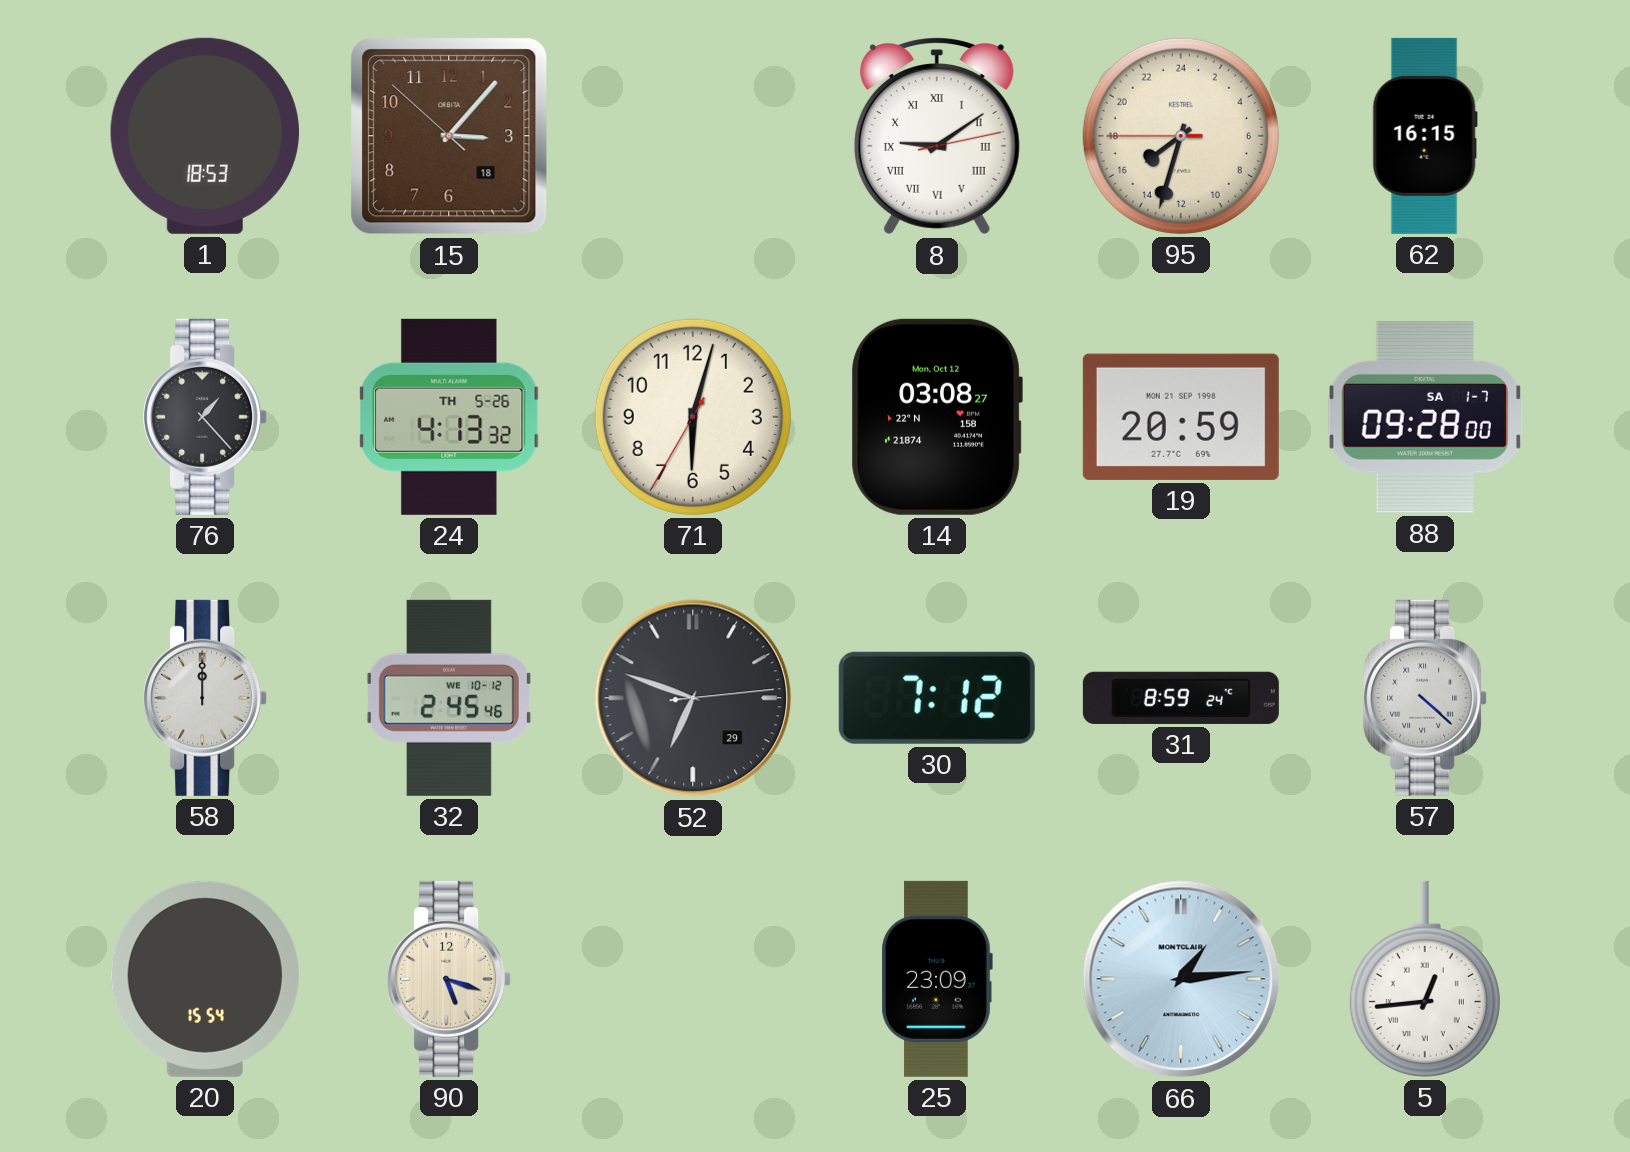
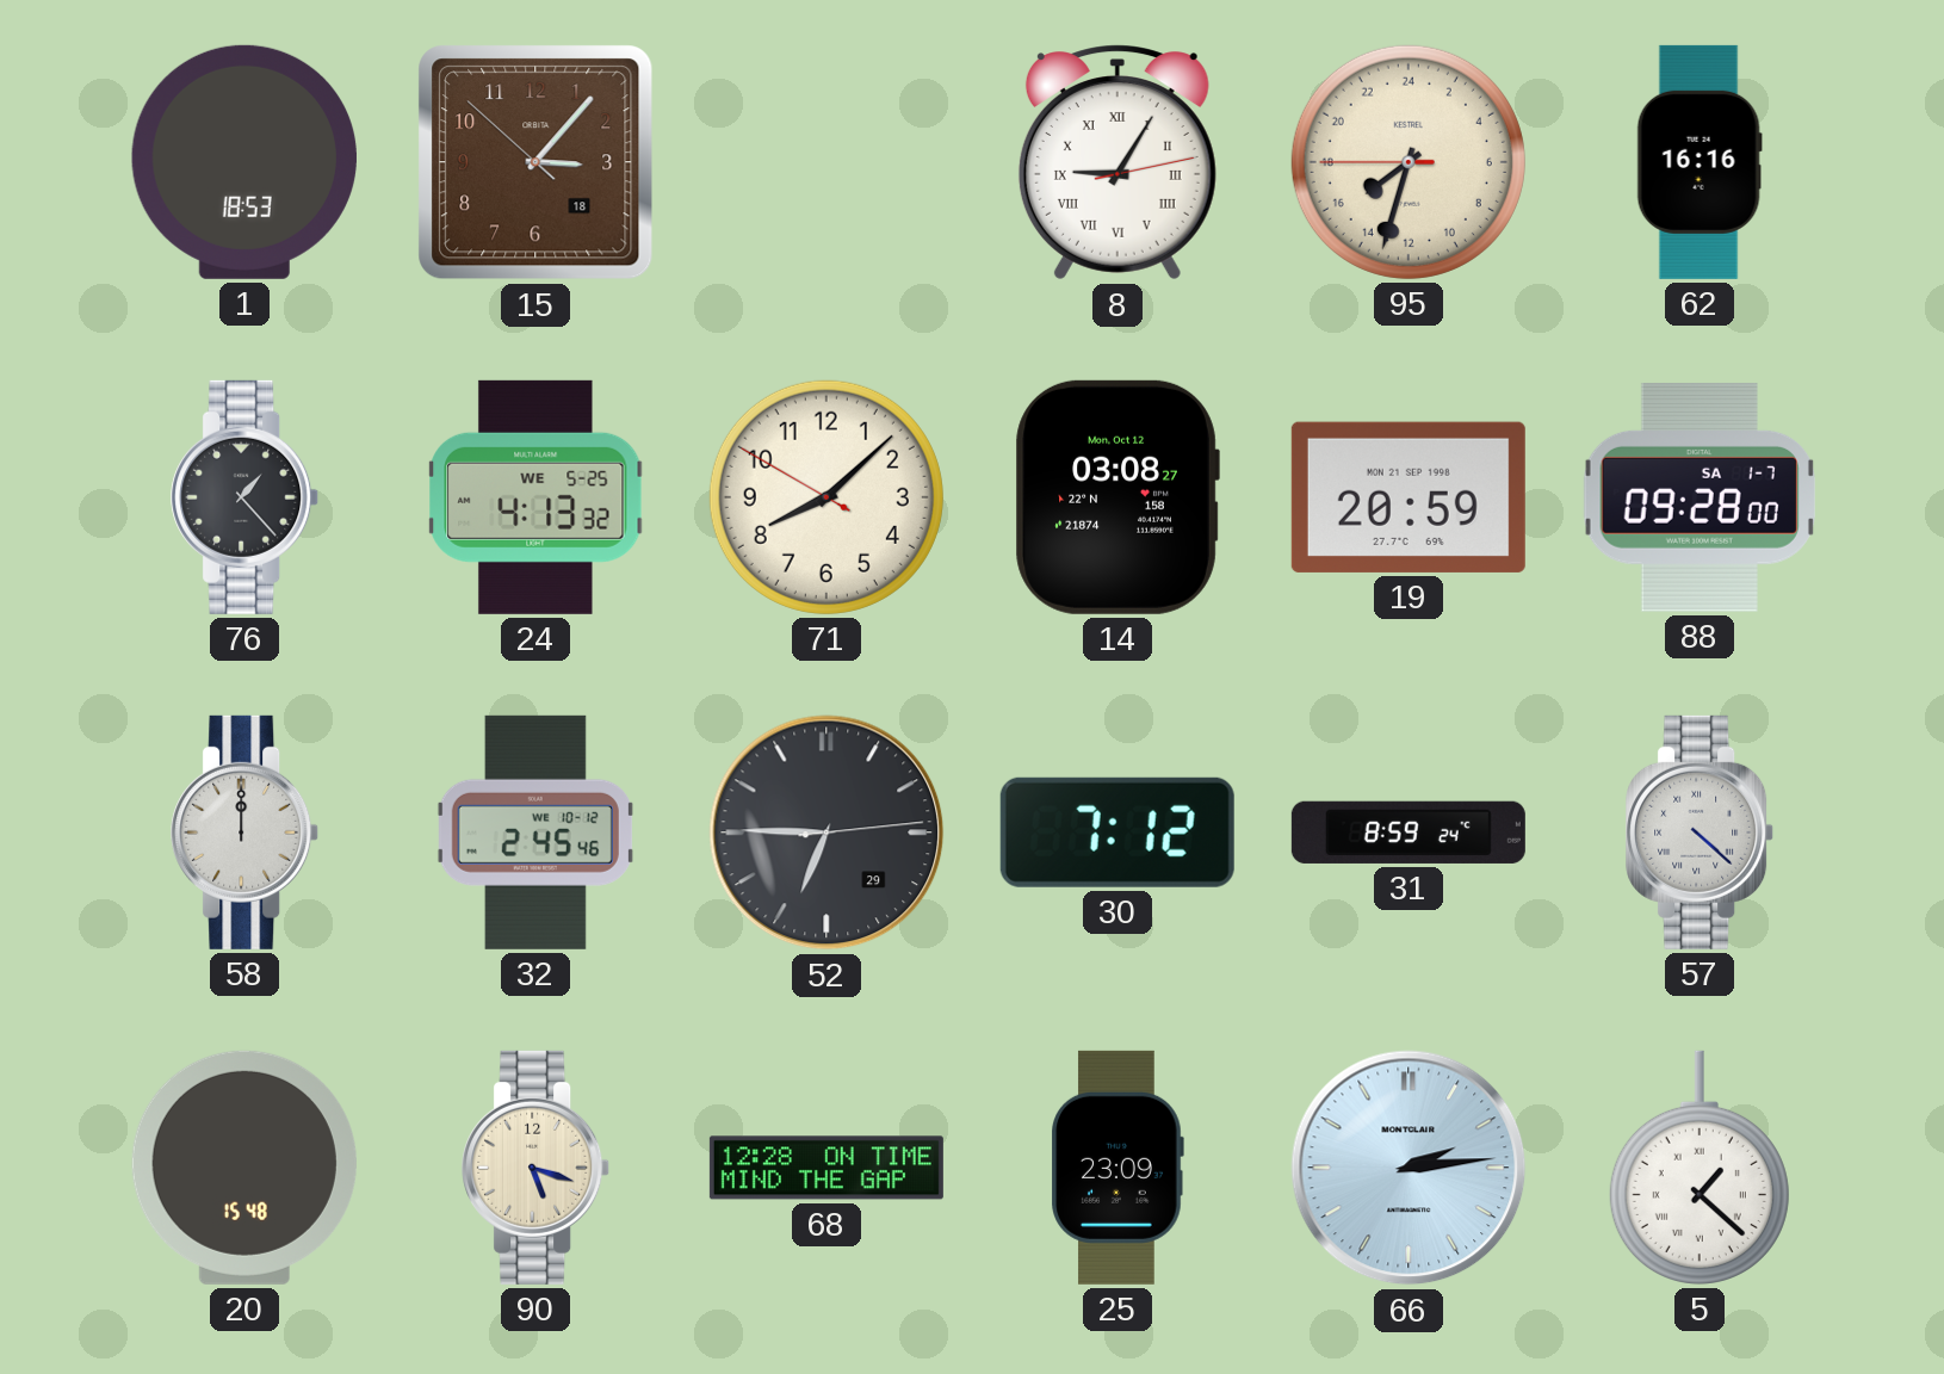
8: 9:09 -> 9:05
62: 16:15 -> 16:16
24 date: TH 5-26 -> WE 5-25
71: 6:02 -> 8:07
52: 6:48 -> 6:45
20: 15:54 -> 15:48
68: none -> 12:28
66: 1:14 -> 2:14
5: 12:44 -> 1:22
